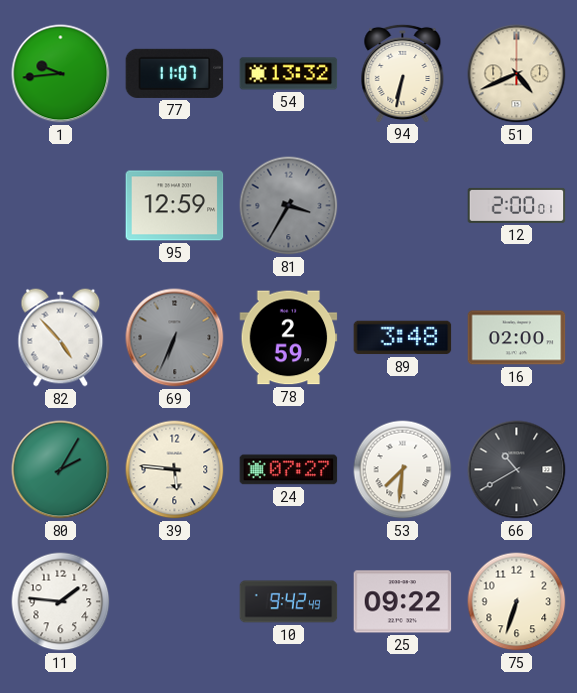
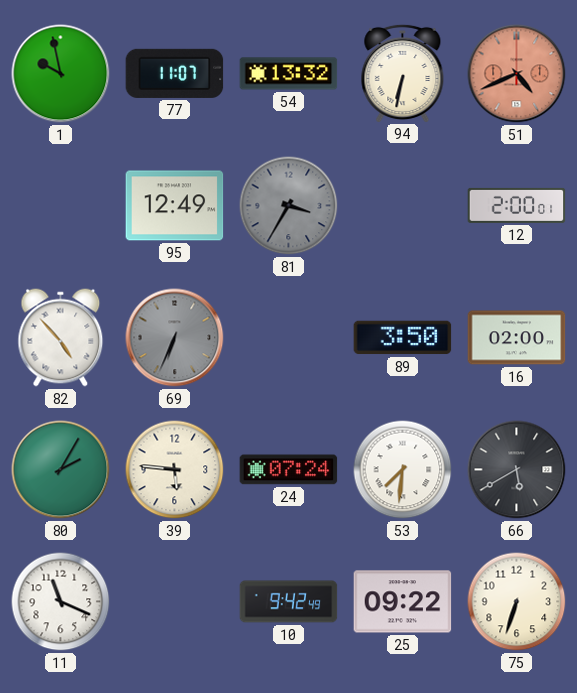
1: 9:44 -> 9:58
51 dial: cream -> salmon
95: 12:59 -> 12:49
78: 2:59 -> none
89: 3:48 -> 3:50
24: 07:27 -> 07:24
66: 10:40 -> 5:40
11: 1:46 -> 11:19
